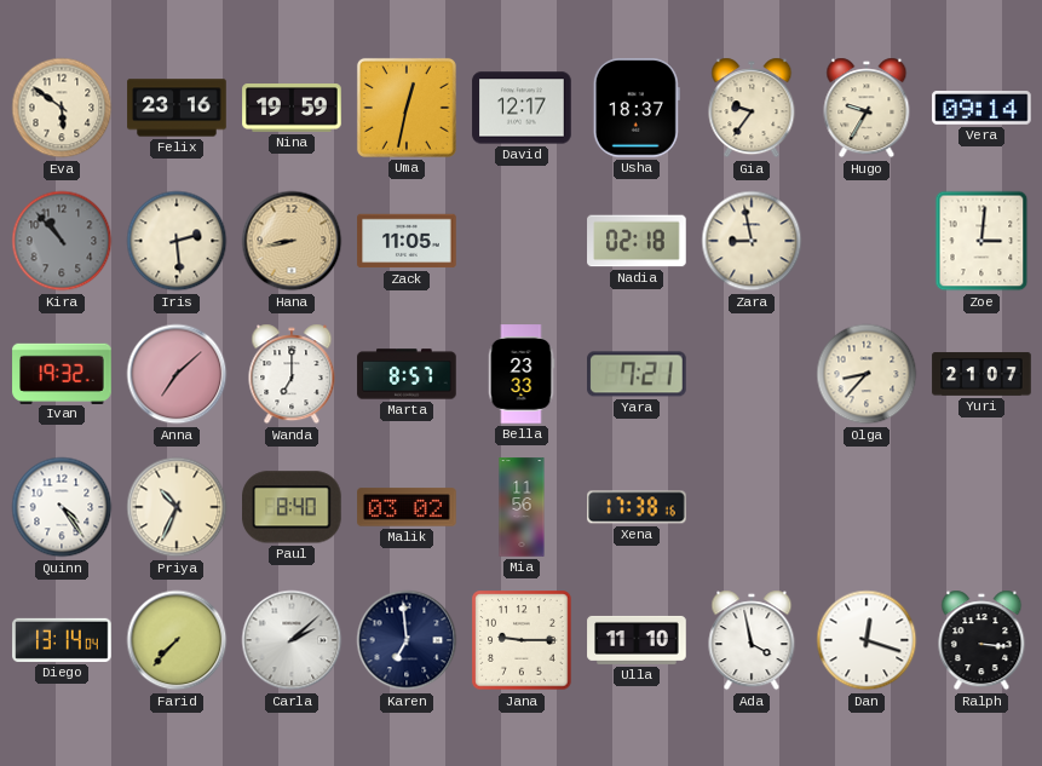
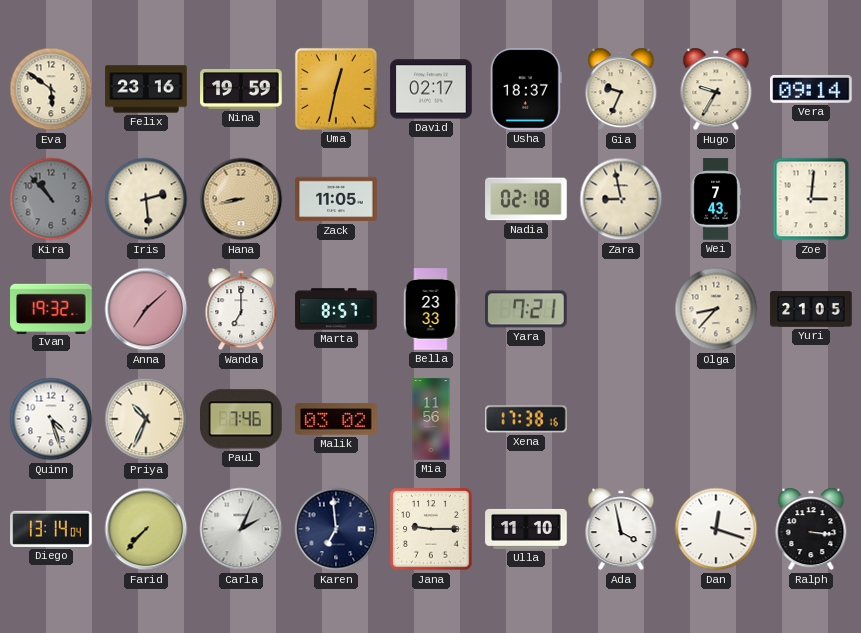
David: 12:17 -> 02:17
Gia: 9:36 -> 9:34
Wei: none -> 7:43
Yuri: 21:07 -> 21:05
Quinn: 4:24 -> 4:27
Paul: 8:40 -> 7:46
Carla: 2:08 -> 2:04
